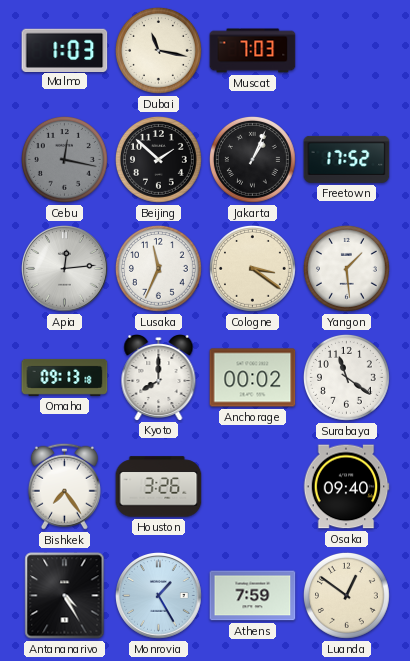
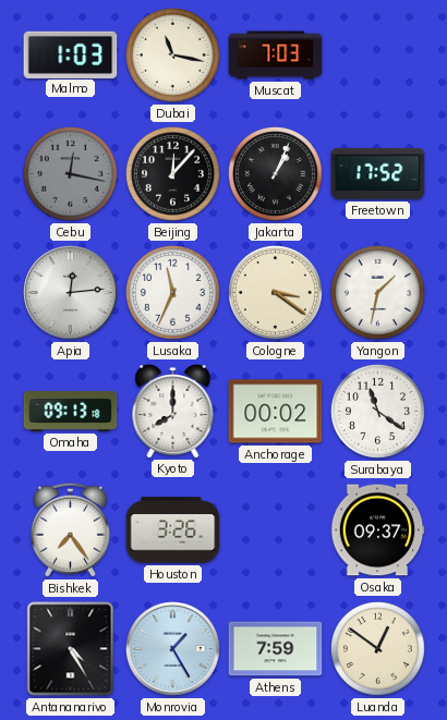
Beijing: 1:52 -> 12:07
Yangon: 1:29 -> 1:32
Osaka: 09:40 -> 09:37
